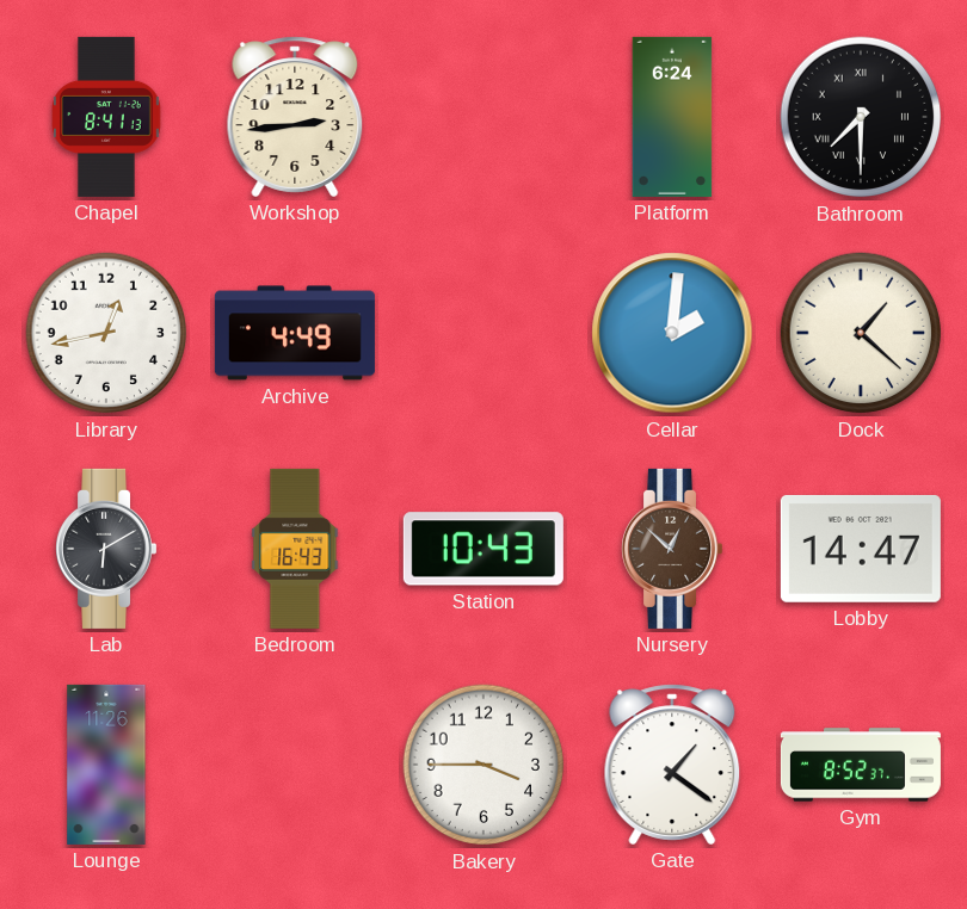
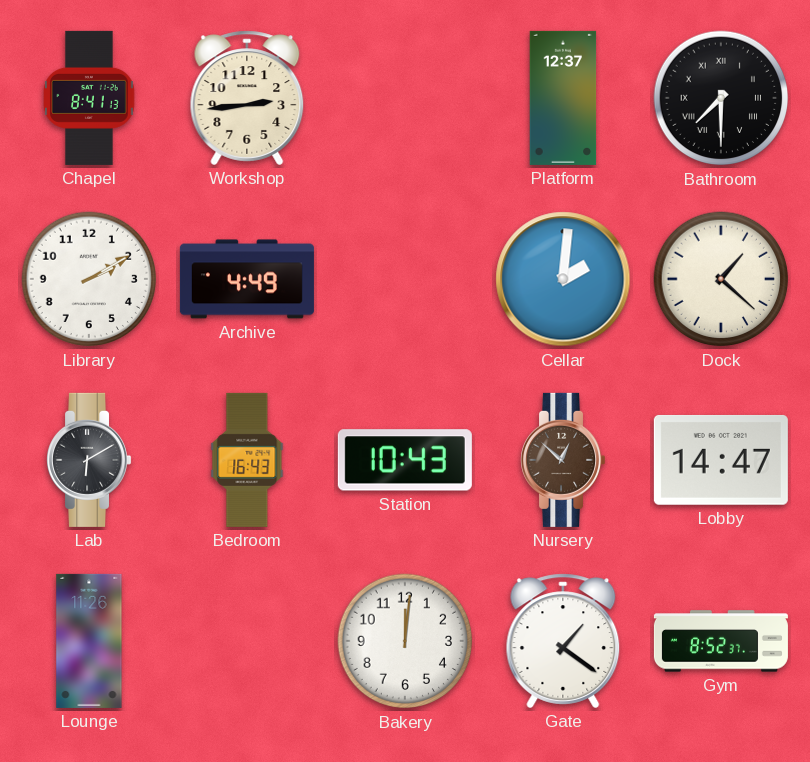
Platform: 6:24 -> 12:37
Library: 12:43 -> 2:10
Bakery: 3:45 -> 12:01
